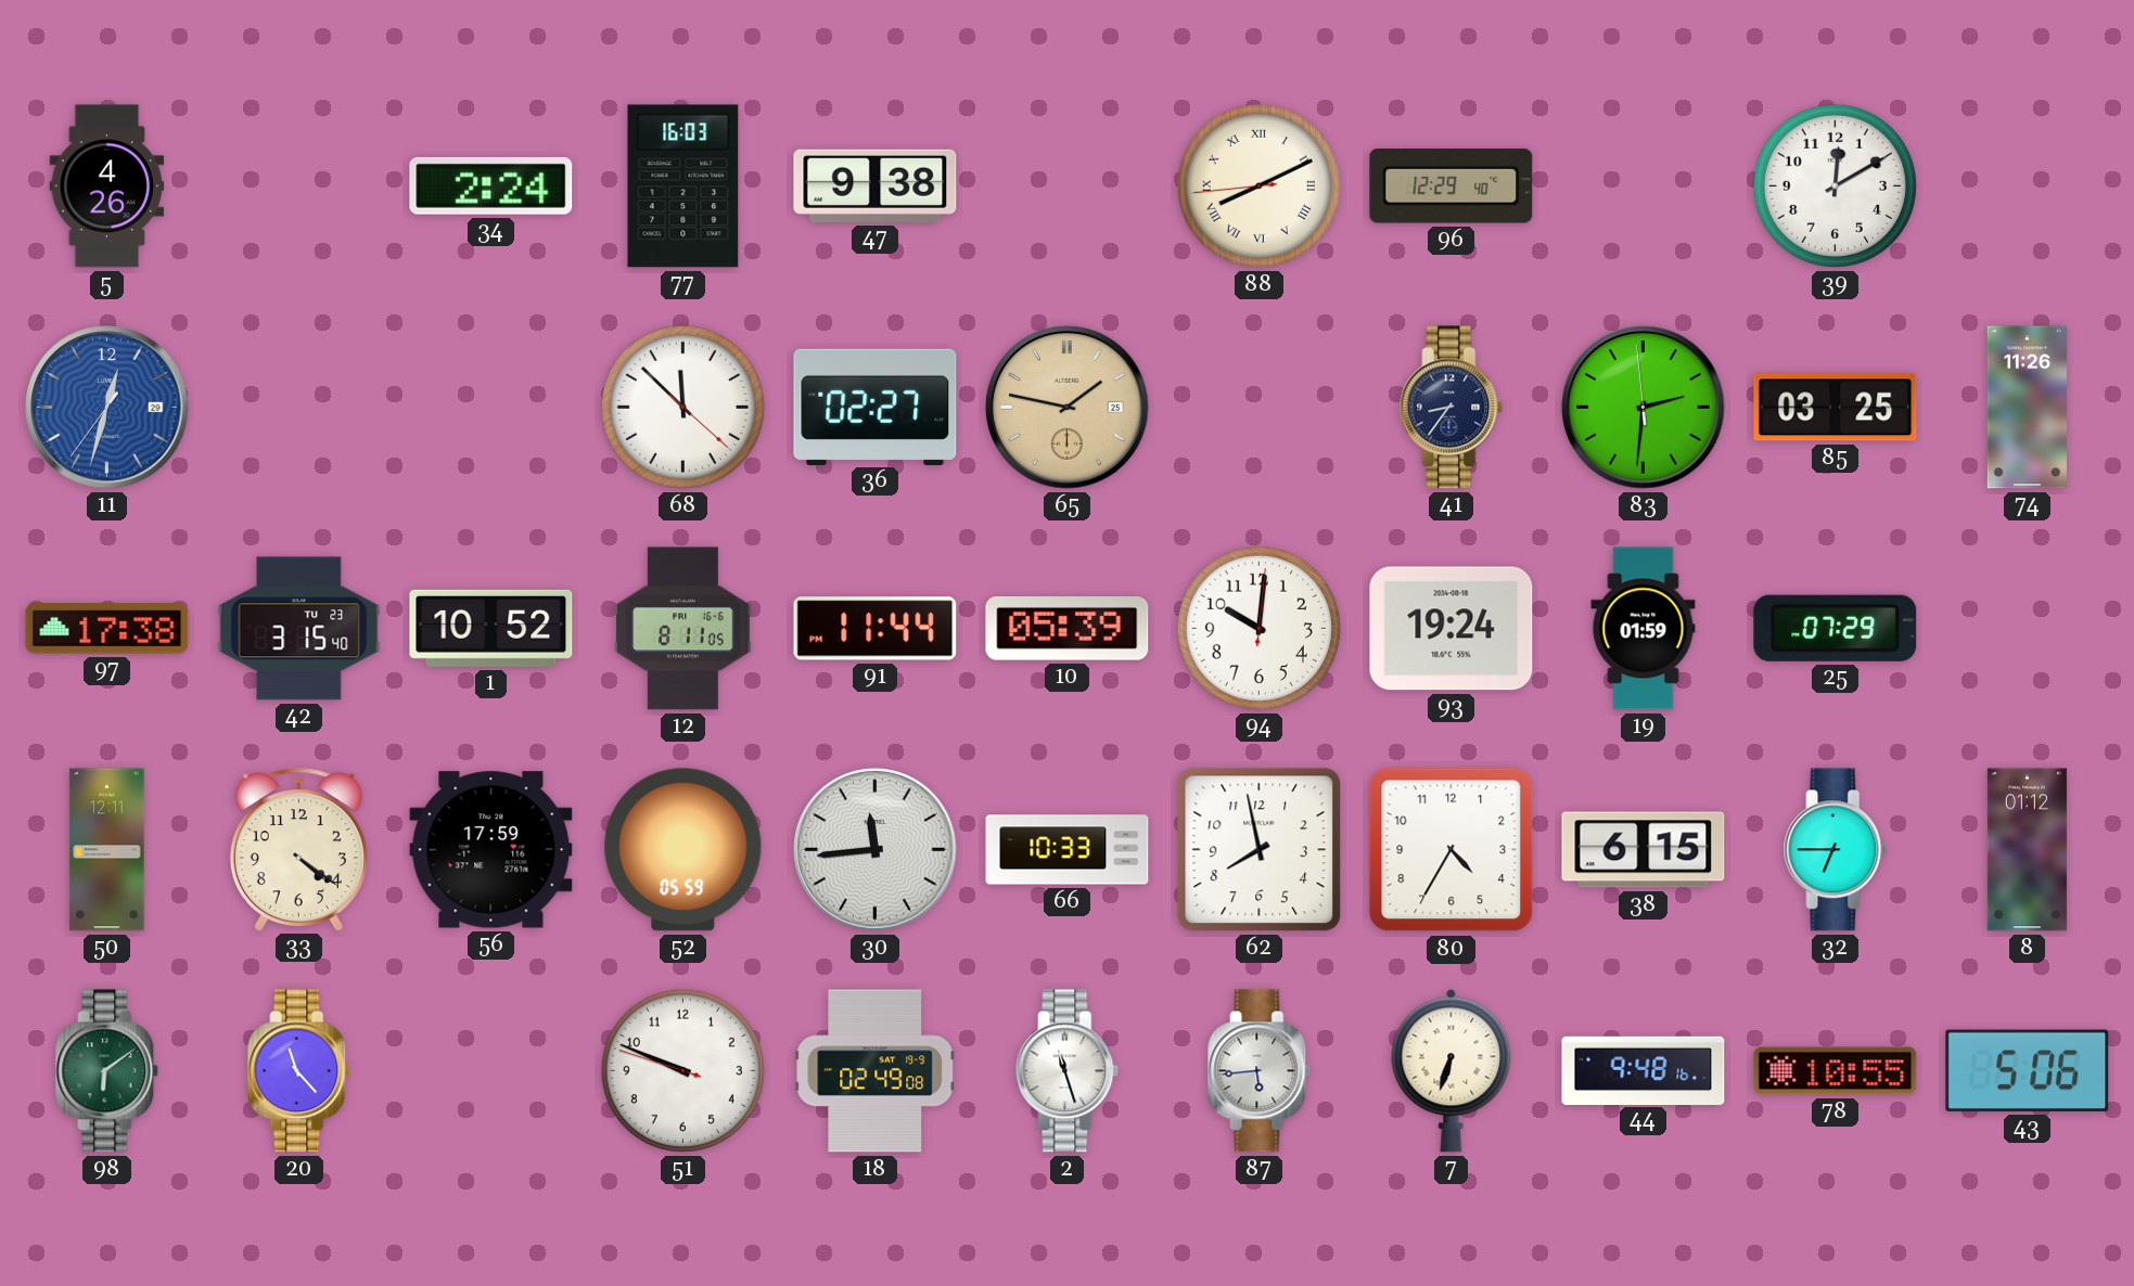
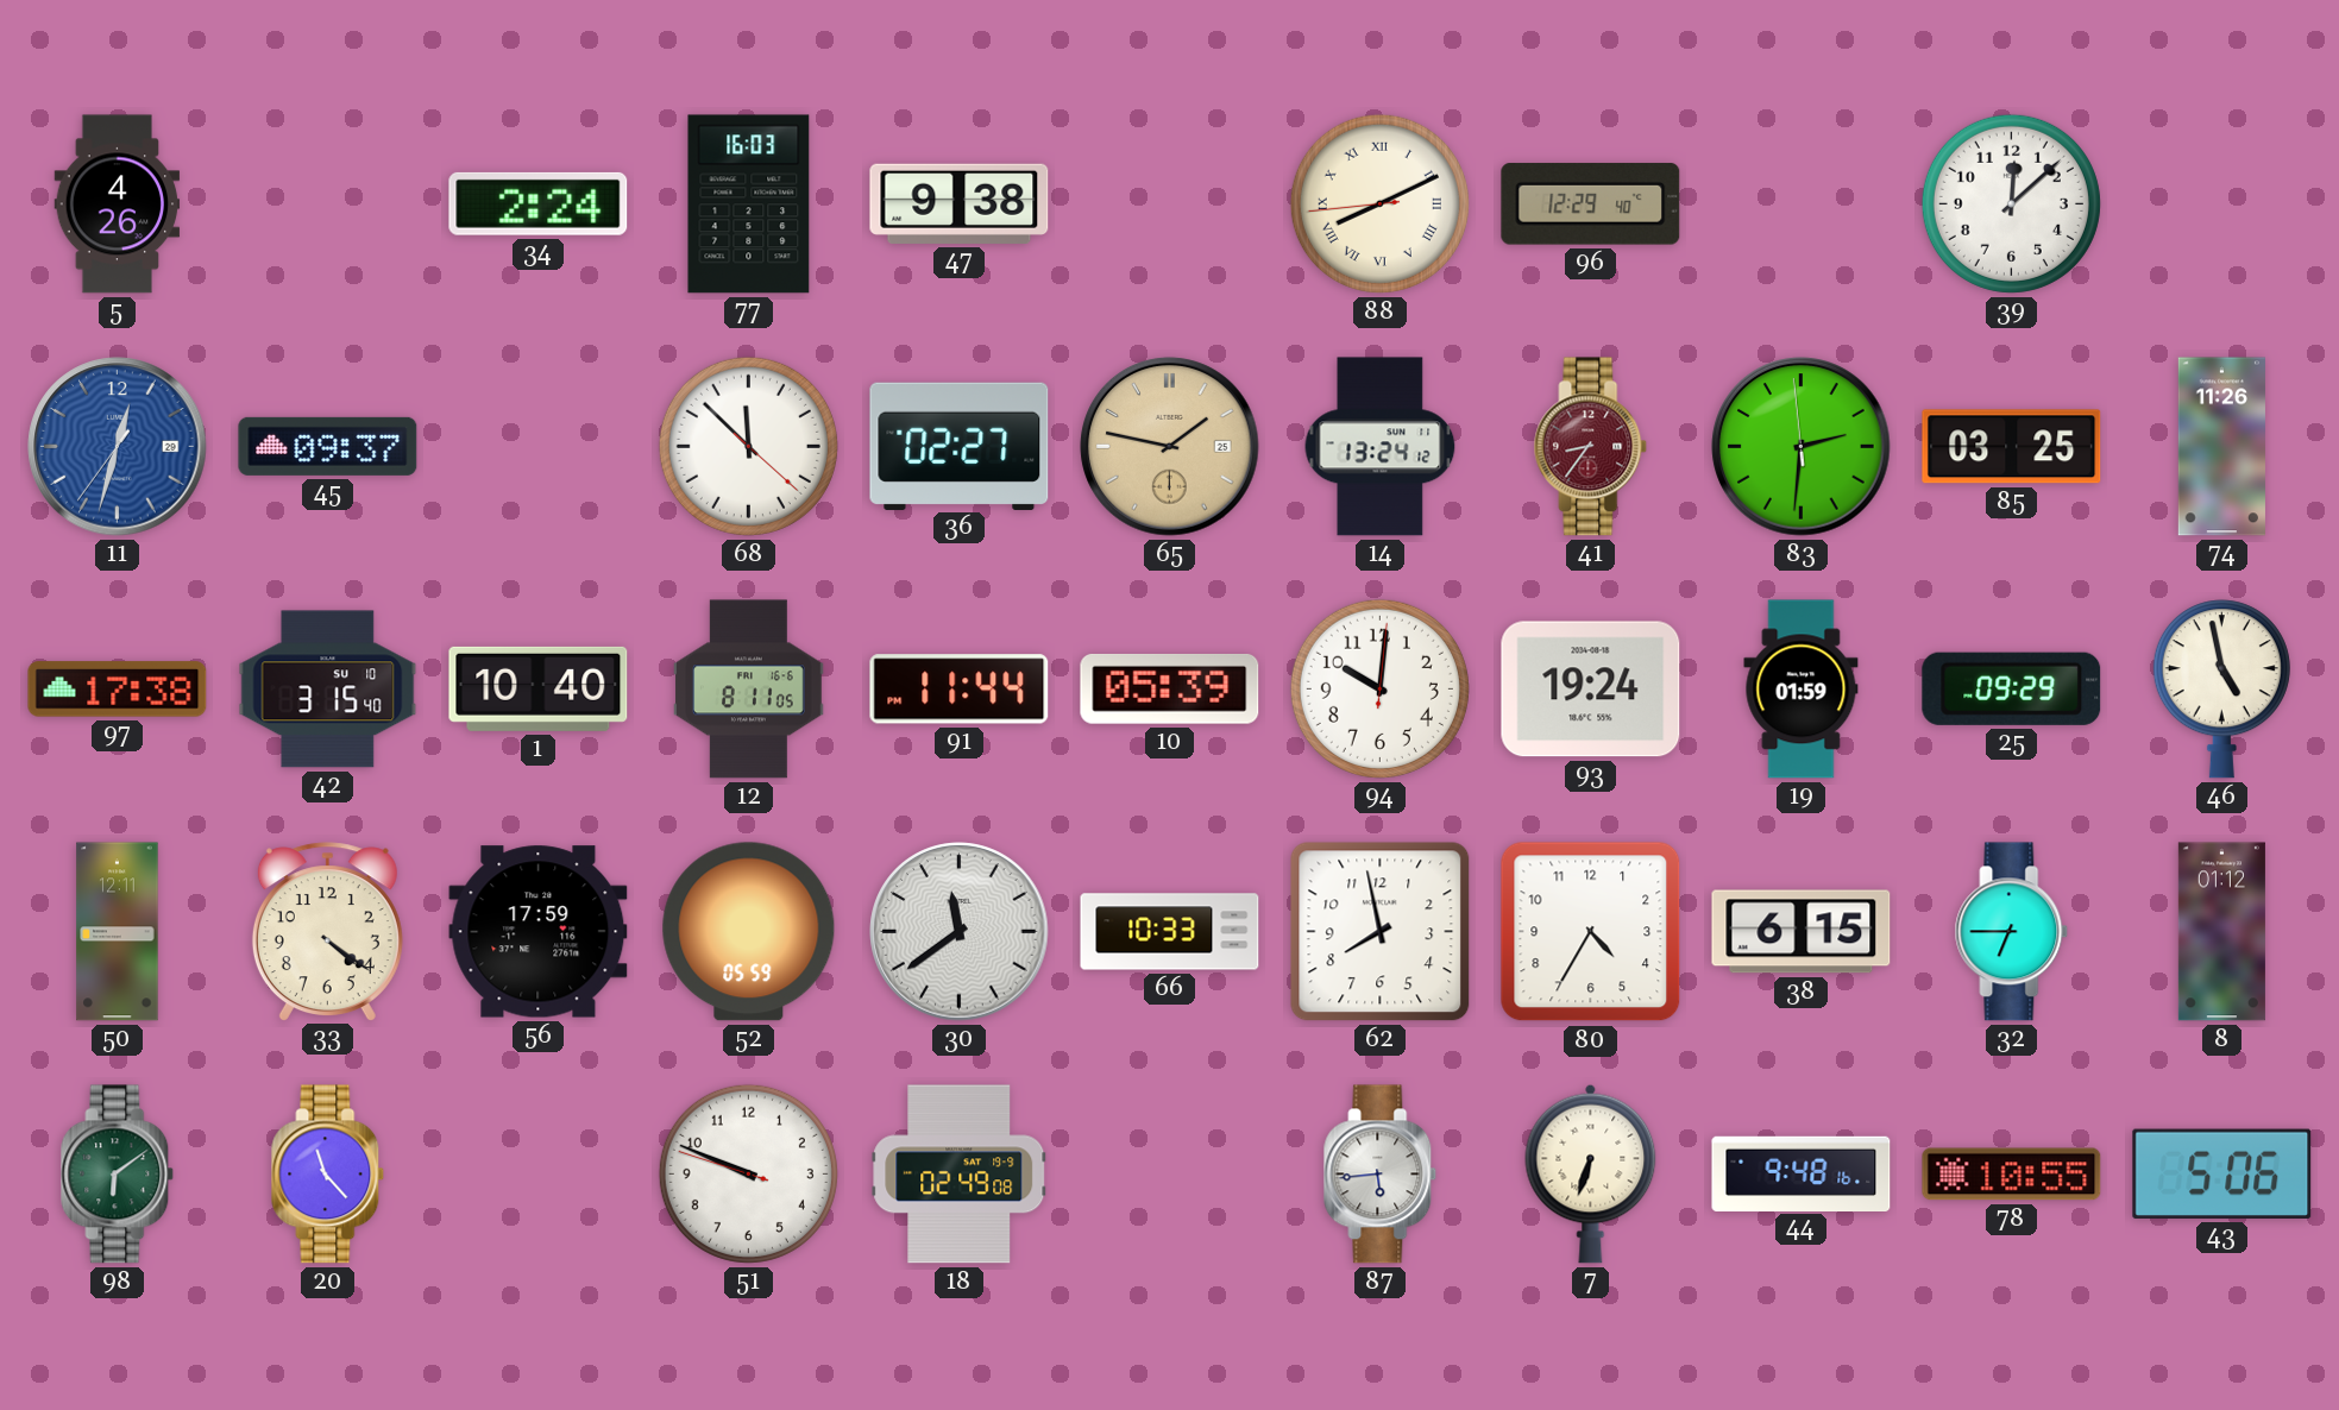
39: 12:10 -> 12:08
45: none -> 09:37
14: none -> 13:24
41 dial: navy -> burgundy
42 date: TU 23 -> SU 10
1: 10:52 -> 10:40
25: 07:29 -> 09:29
46: none -> 4:58
30: 11:44 -> 11:39
2: 11:27 -> none
